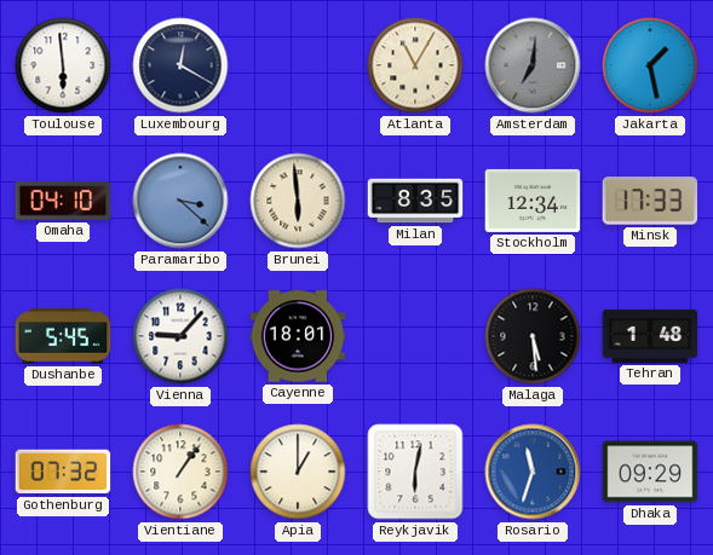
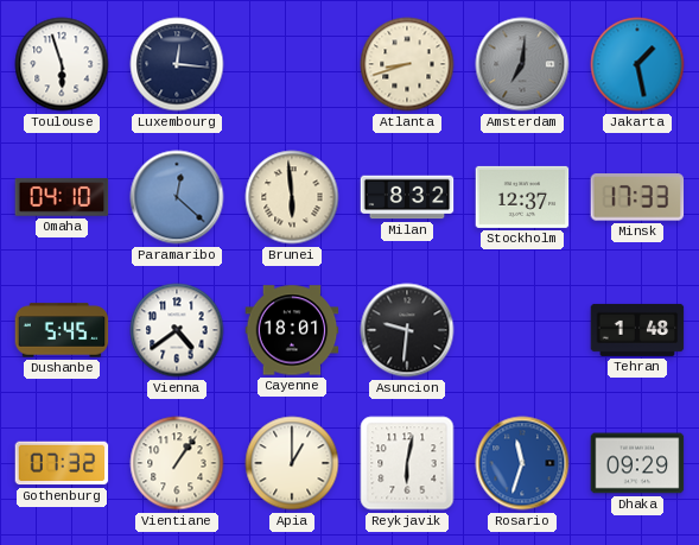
Toulouse: 5:59 -> 5:57
Luxembourg: 12:20 -> 12:16
Atlanta: 11:05 -> 8:42
Paramaribo: 3:22 -> 12:22
Milan: 8:35 -> 8:32
Stockholm: 12:34 -> 12:37
Vienna: 9:07 -> 4:39
Asuncion: none -> 9:31
Malaga: 5:29 -> none
